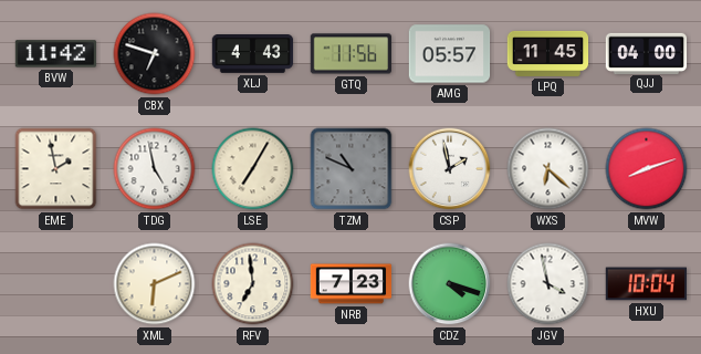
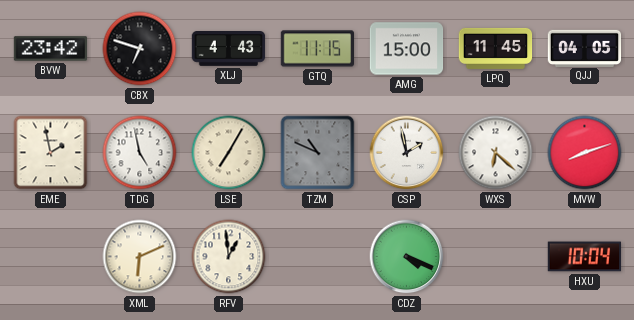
BVW: 11:42 -> 23:42
GTQ: 11:56 -> 11:15
AMG: 05:57 -> 15:00
QJJ: 04:00 -> 04:05
RFV: 6:59 -> 12:59
NRB: 7:23 -> none
CDZ: 4:18 -> 4:19
JGV: 3:58 -> none
